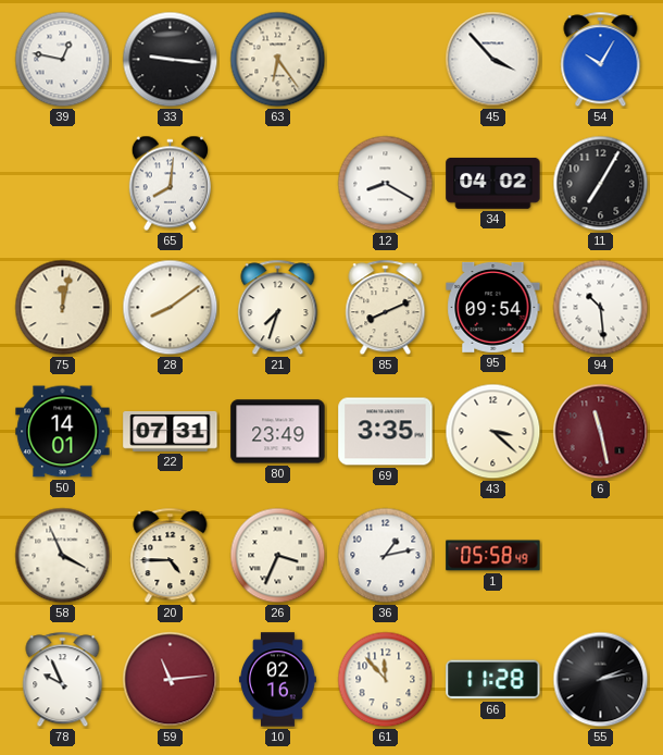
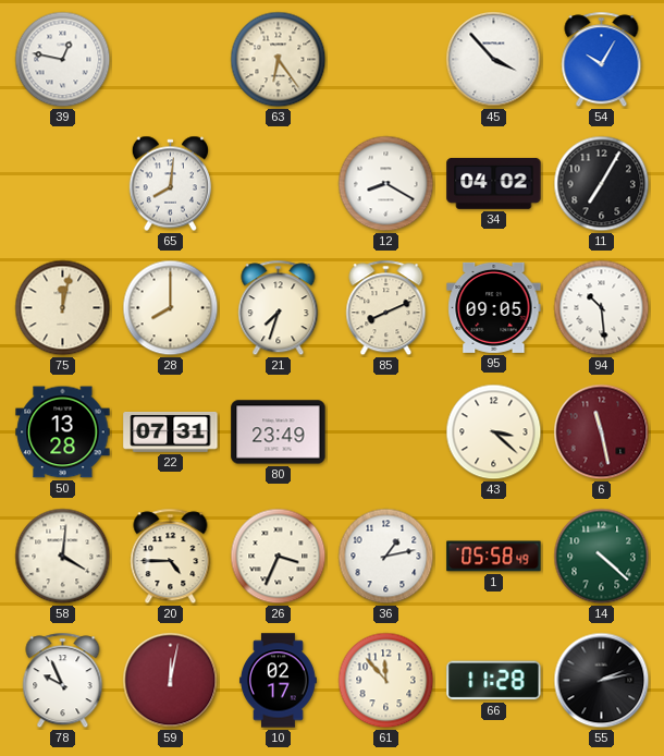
33: 9:16 -> none
28: 8:09 -> 8:00
95: 09:54 -> 09:05
50: 14:01 -> 13:28
69: 3:35 -> none
58: 3:56 -> 4:01
14: none -> 4:22
59: 11:14 -> 12:02
10: 02:16 -> 02:17
